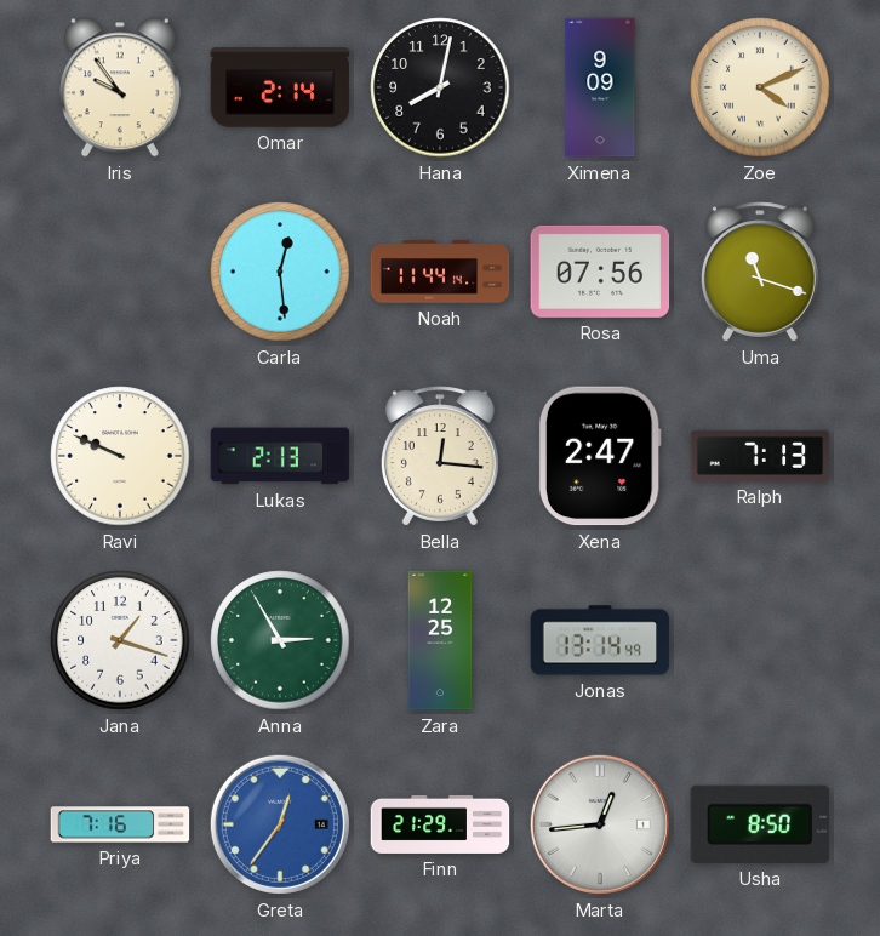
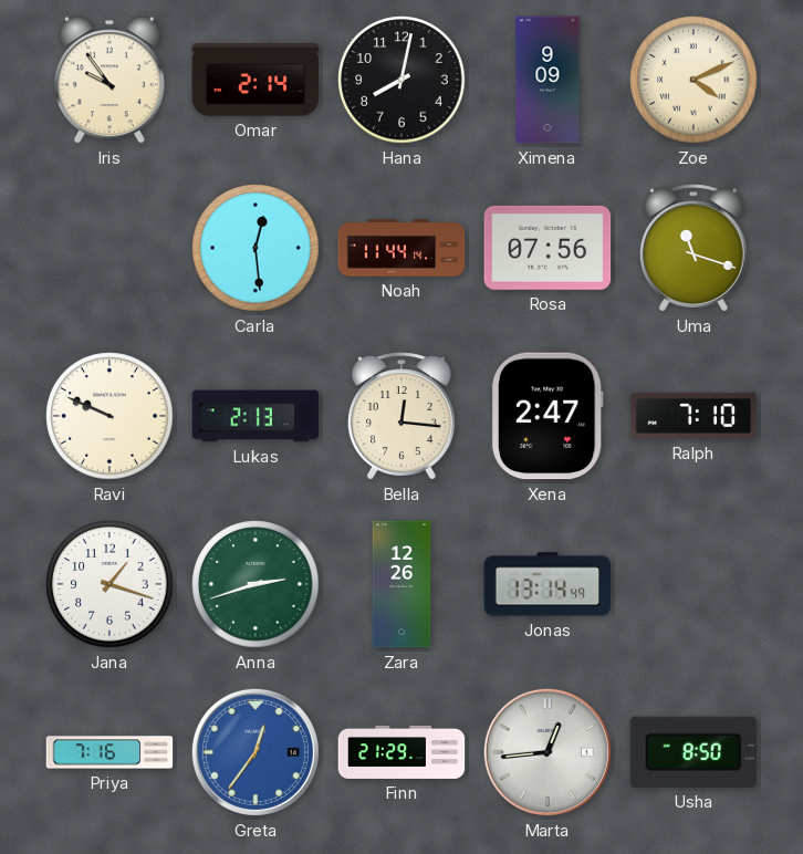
Ralph: 7:13 -> 7:10
Anna: 2:55 -> 2:42
Zara: 12:25 -> 12:26
